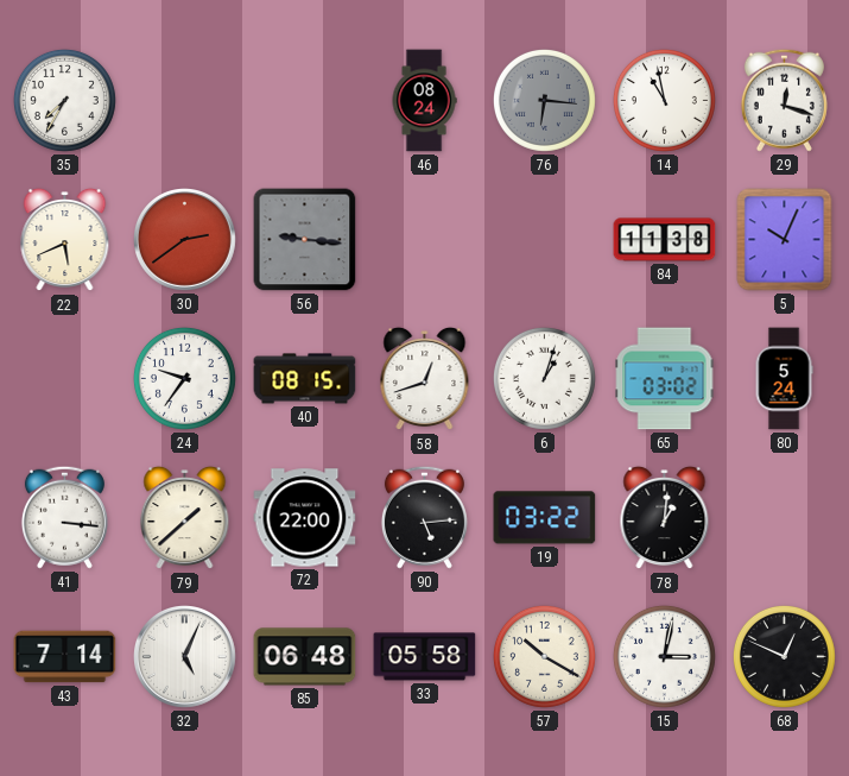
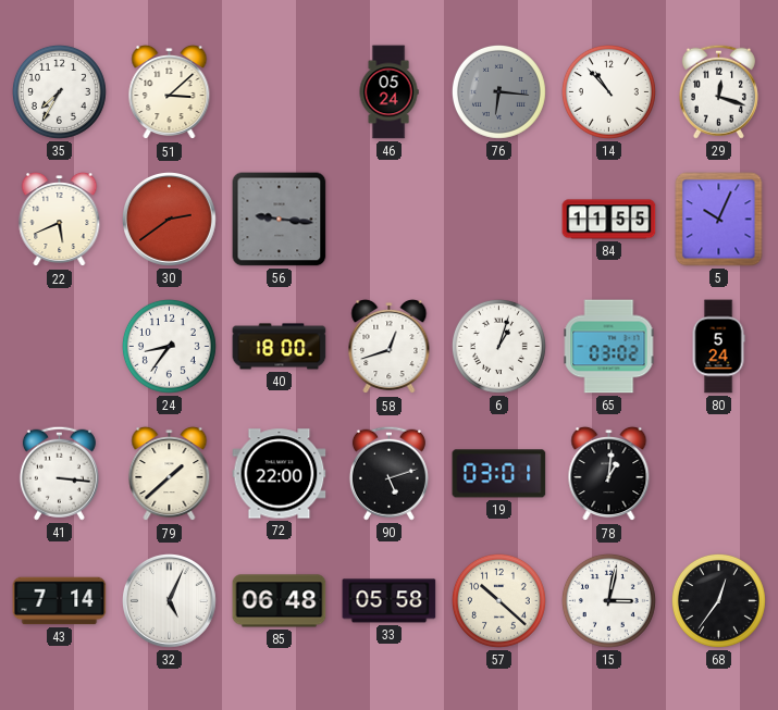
51: none -> 3:08
46: 08:24 -> 05:24
14: 10:58 -> 10:53
84: 11:38 -> 11:55
24: 9:36 -> 8:36
40: 08:15 -> 18:00
90: 5:14 -> 5:12
19: 03:22 -> 03:01
57: 10:20 -> 10:22
68: 12:49 -> 12:36
